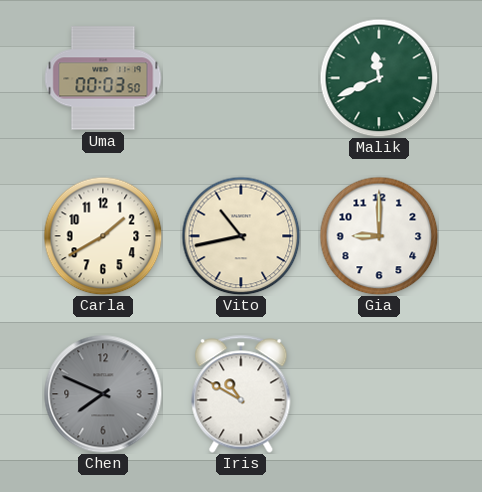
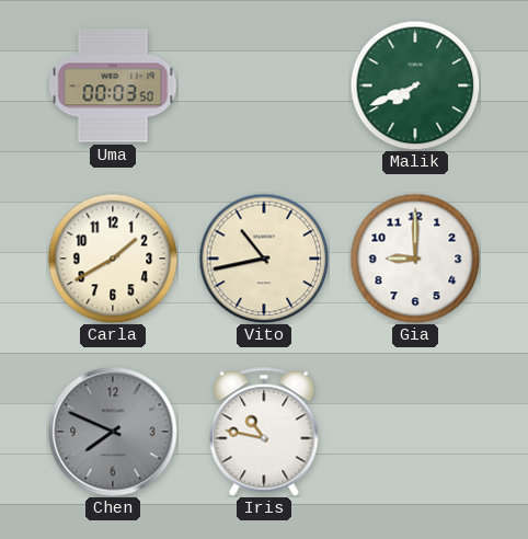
Malik: 11:41 -> 7:41
Iris: 10:50 -> 10:47
